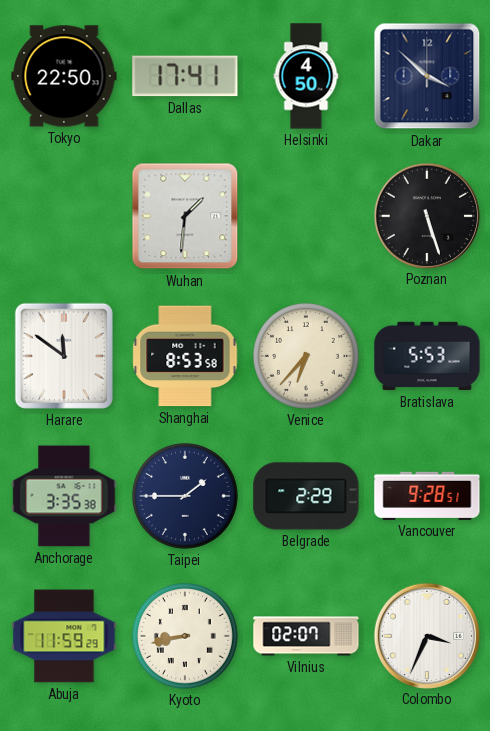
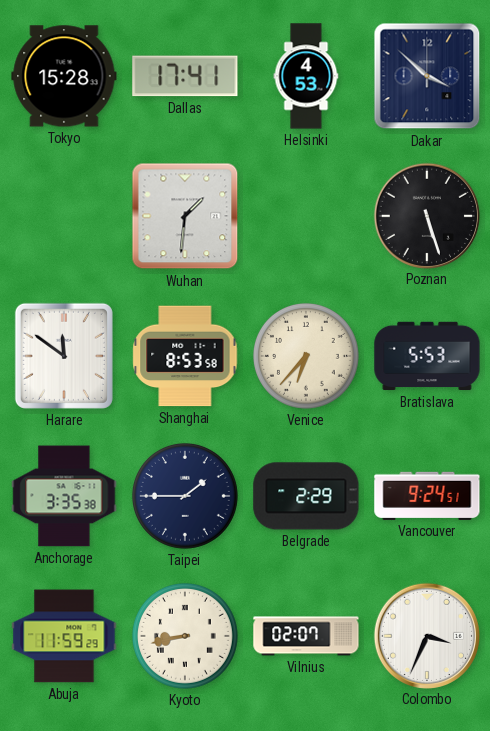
Tokyo: 22:50 -> 15:28
Helsinki: 4:50 -> 4:53
Vancouver: 9:28 -> 9:24
